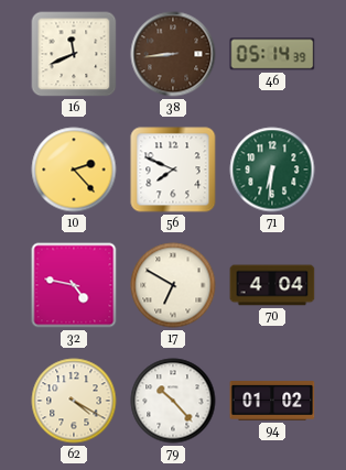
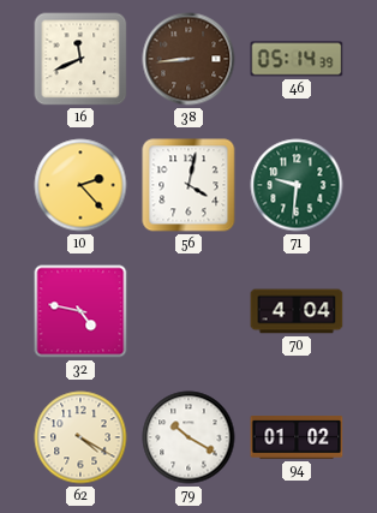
56: 7:49 -> 4:02
71: 6:31 -> 9:31
17: 6:50 -> none
79: 10:23 -> 10:20
